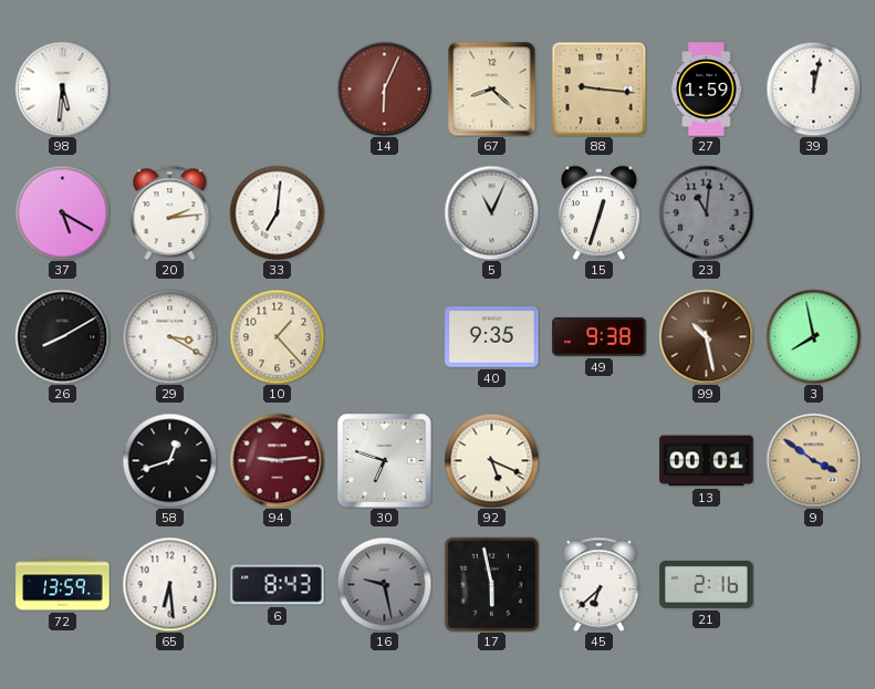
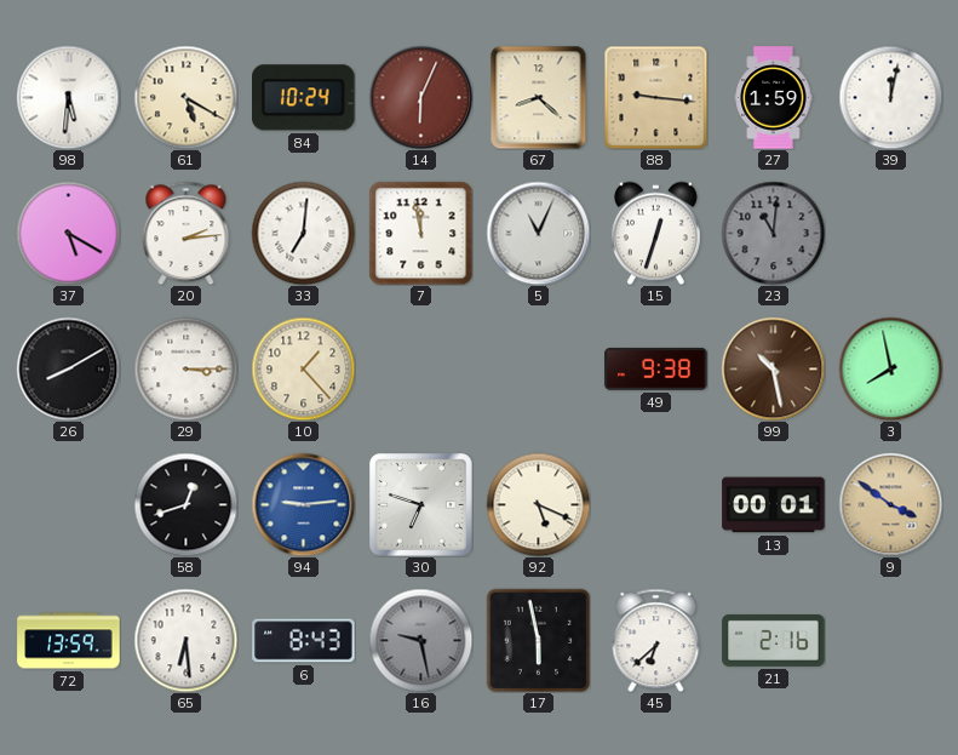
61: none -> 5:20
84: none -> 10:24
7: none -> 11:58
29: 3:20 -> 3:15
40: 9:35 -> none
94 dial: burgundy -> blue
